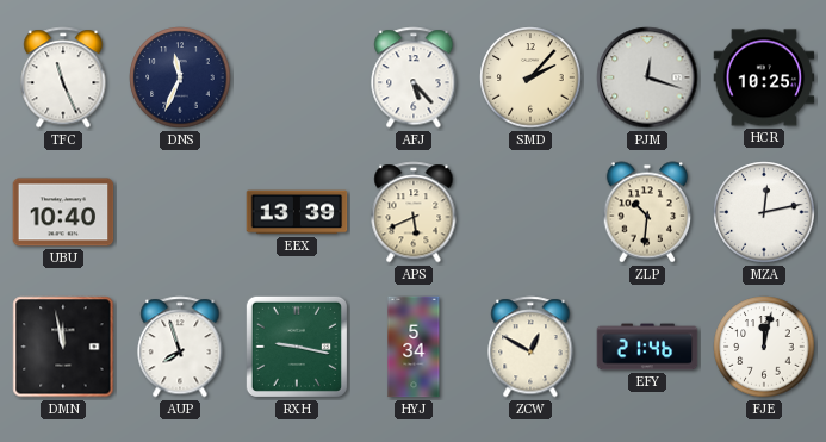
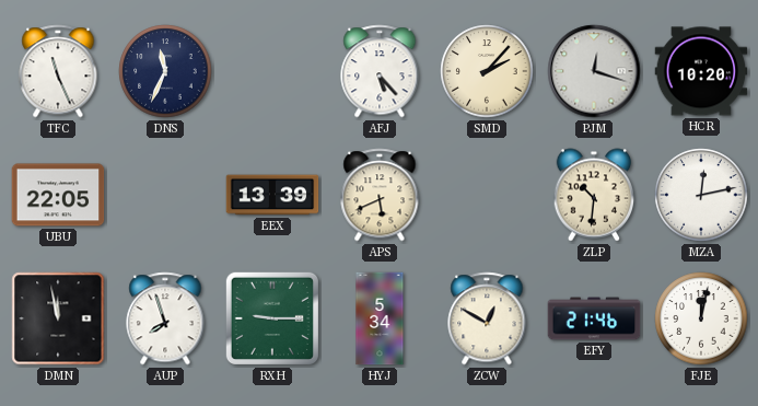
HCR: 10:25 -> 10:20
UBU: 10:40 -> 22:05
RXH: 9:17 -> 9:15
